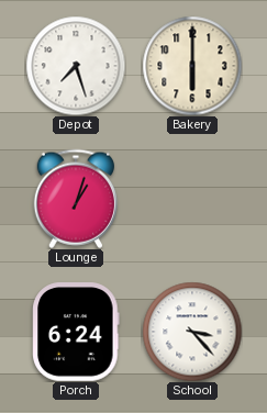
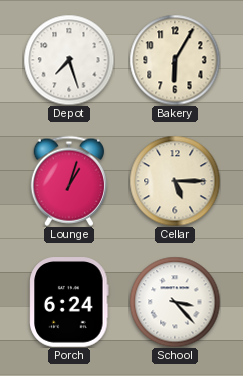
Bakery: 6:00 -> 6:05
Cellar: none -> 5:15
